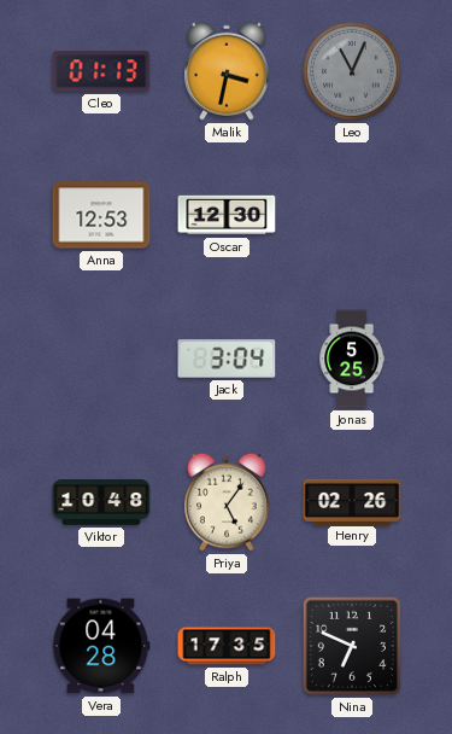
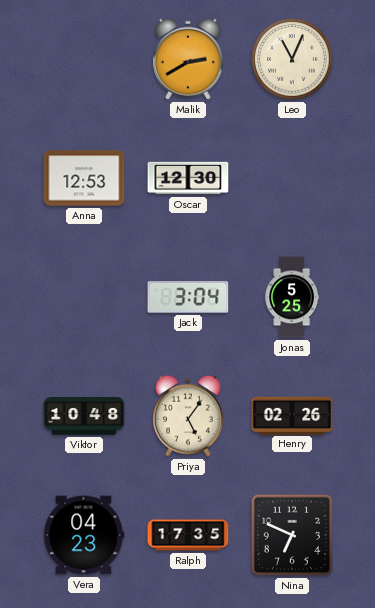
Cleo: 01:13 -> none
Malik: 3:32 -> 2:40
Leo dial: grey -> cream
Vera: 04:28 -> 04:23
